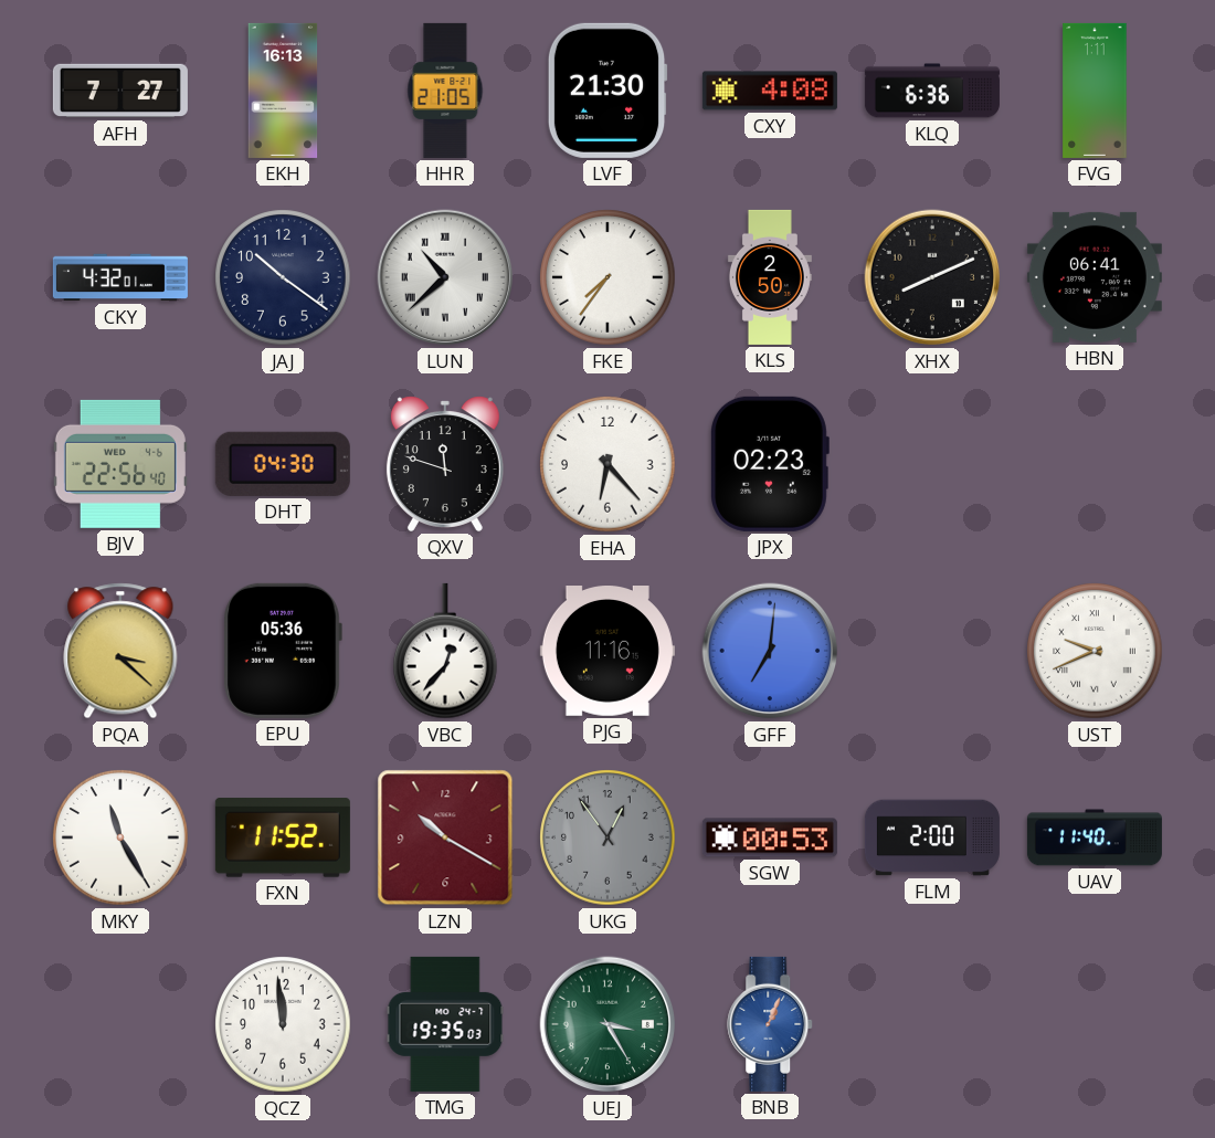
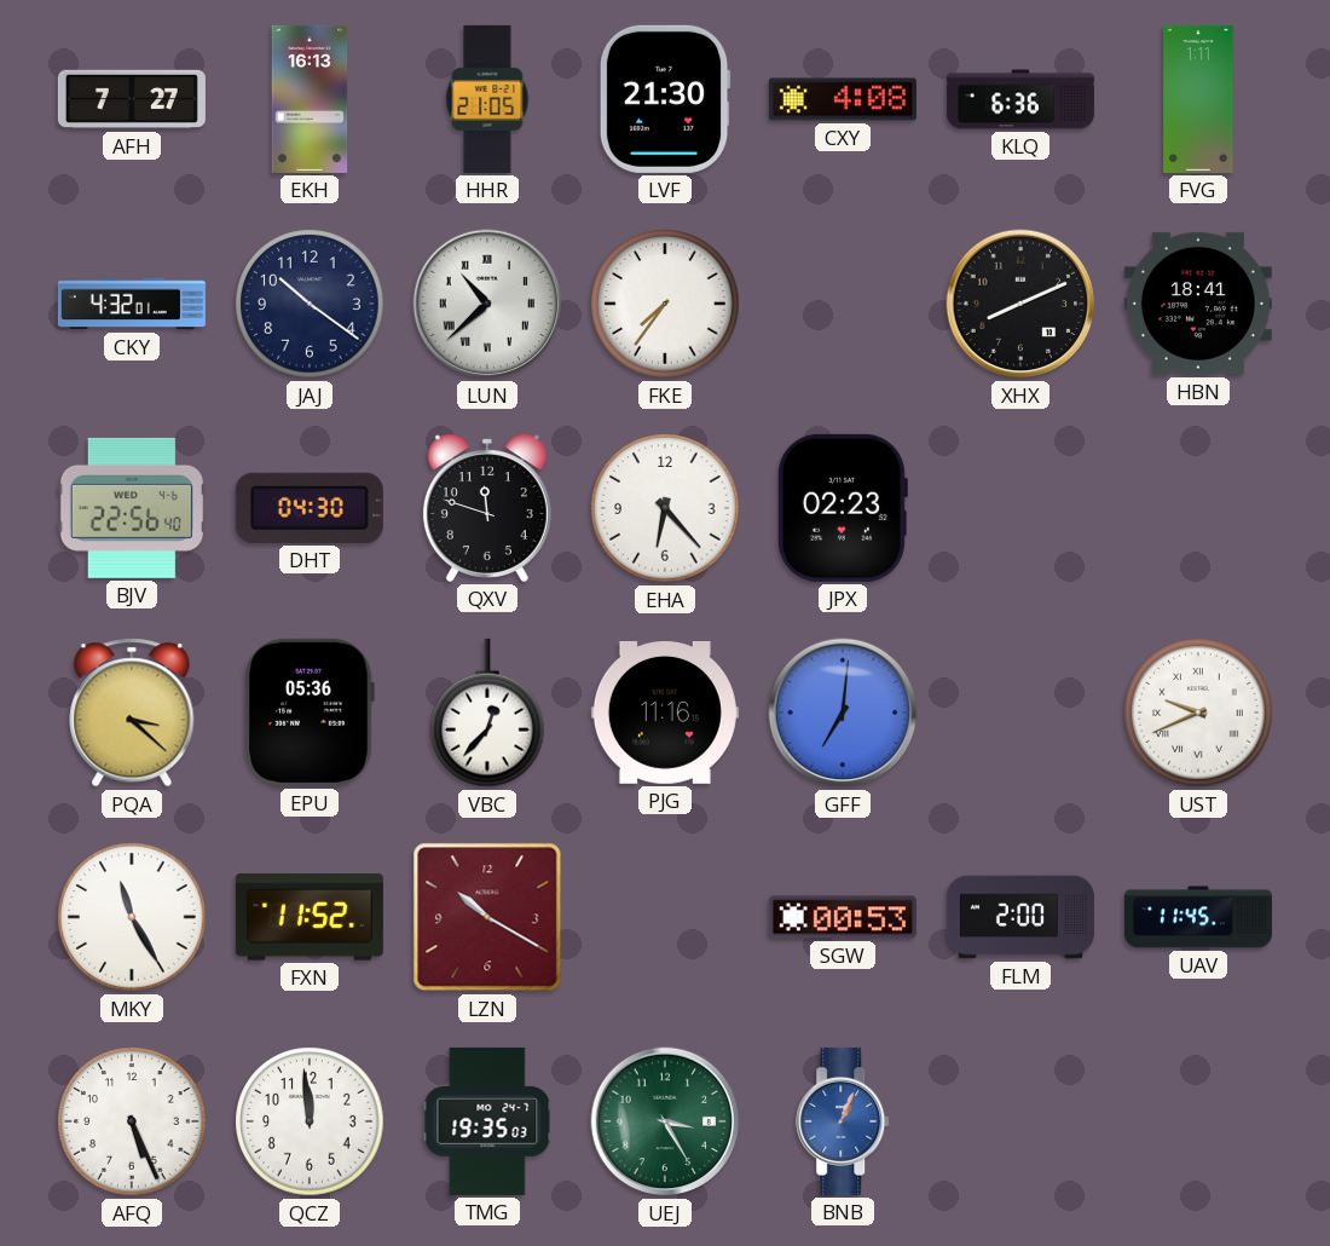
KLS: 2:50 -> none
HBN: 06:41 -> 18:41
UKG: 12:54 -> none
UAV: 11:40 -> 11:45
AFQ: none -> 5:26
